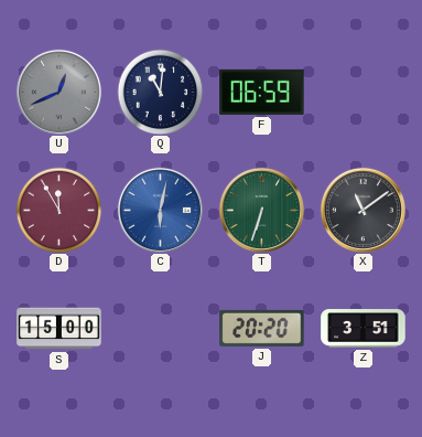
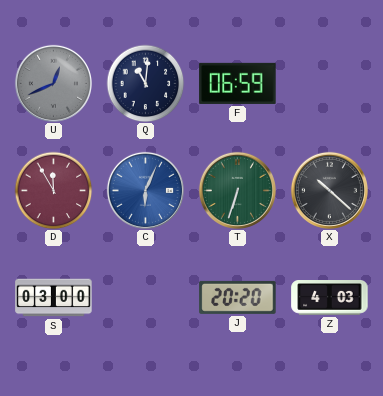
C: 6:02 -> 6:04
X: 11:09 -> 10:22
S: 15:00 -> 03:00
Z: 3:51 -> 4:03
